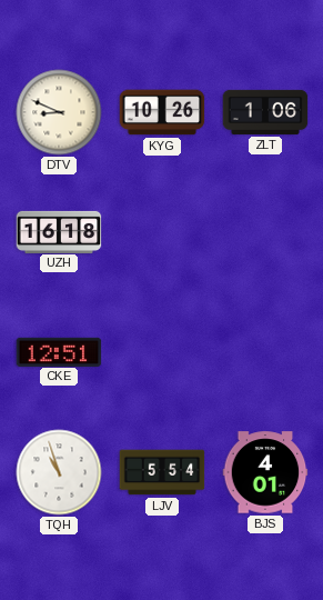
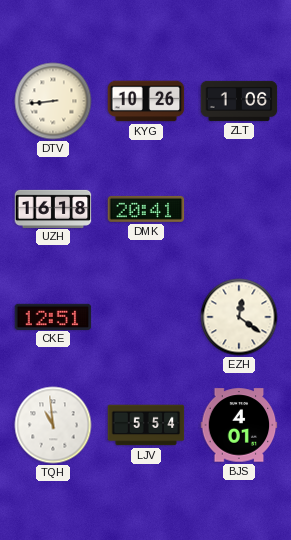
DTV: 8:49 -> 8:44
DMK: none -> 20:41
EZH: none -> 12:21
TQH: 10:57 -> 10:59
